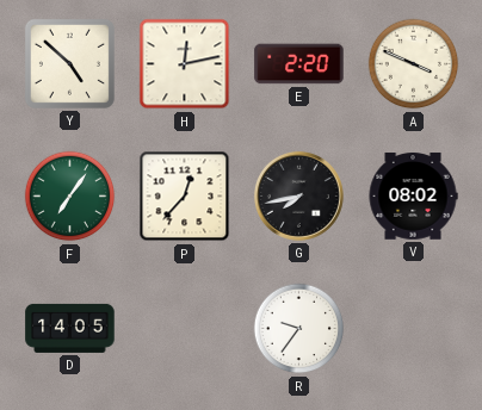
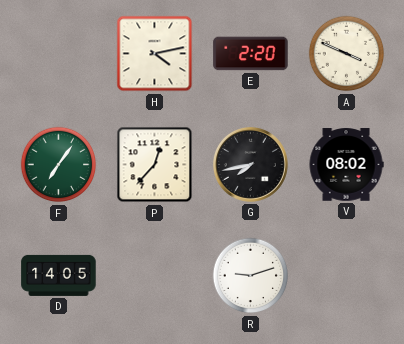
Y: 4:52 -> none
H: 12:13 -> 4:13
R: 9:36 -> 9:12
